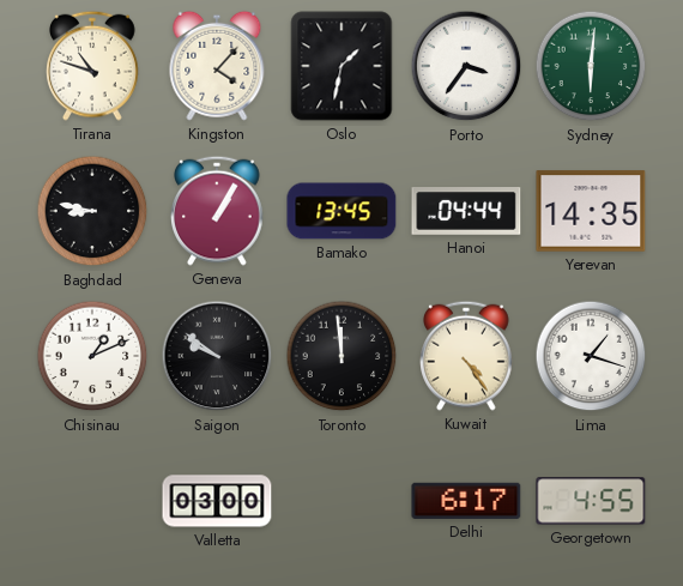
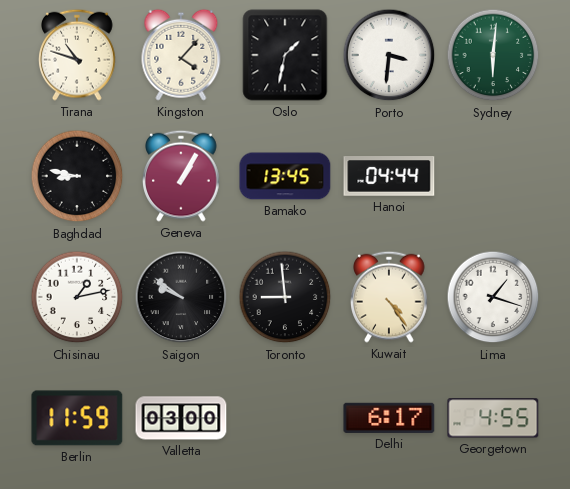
Porto: 3:36 -> 3:31
Yerevan: 14:35 -> none
Chisinau: 1:11 -> 1:13
Toronto: 11:59 -> 8:59
Berlin: none -> 11:59
